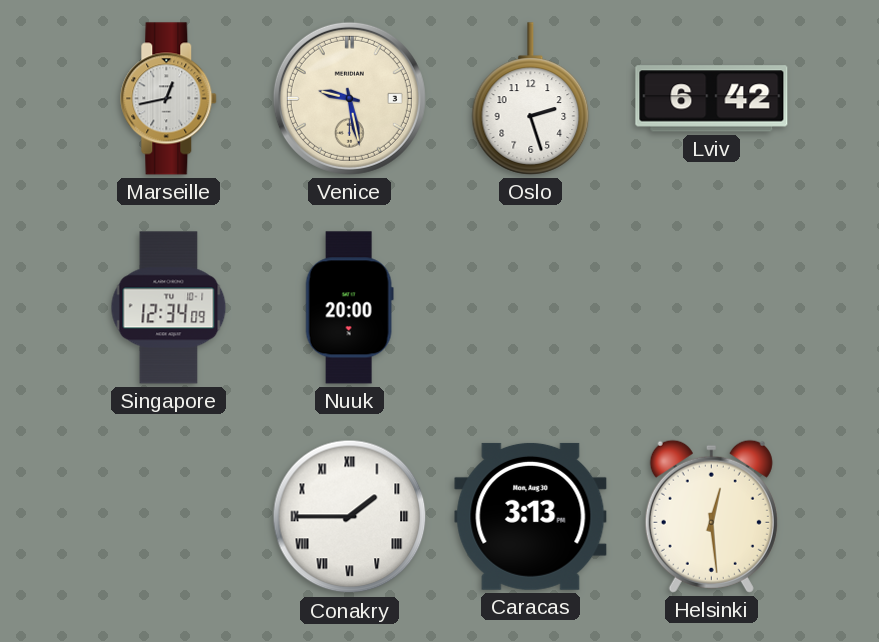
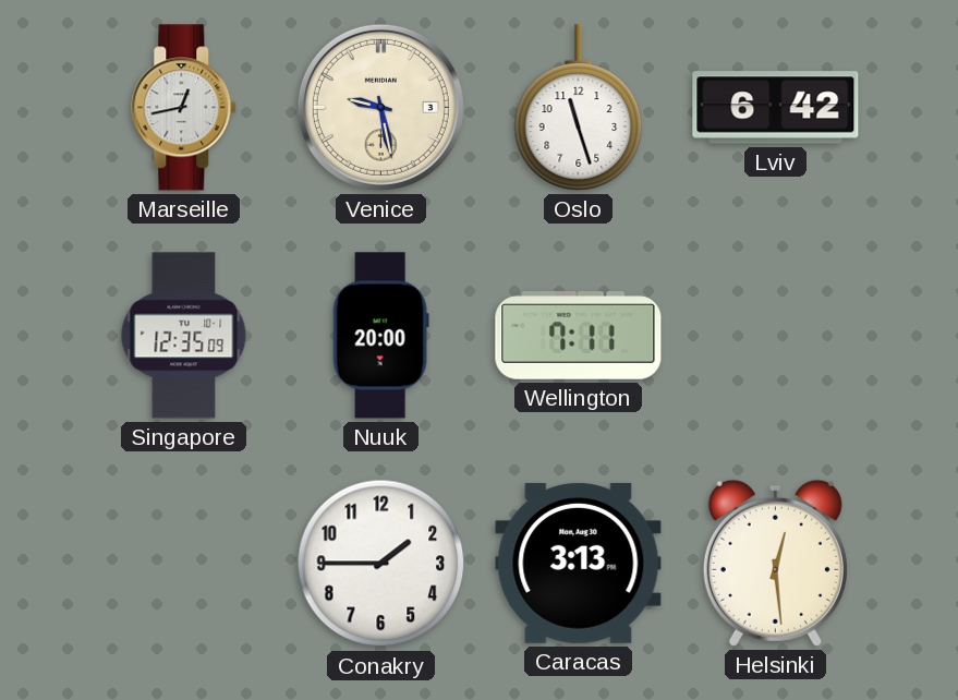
Oslo: 2:27 -> 11:27
Singapore: 12:34 -> 12:35
Wellington: none -> 7:11
Conakry numerals: Roman -> Arabic
